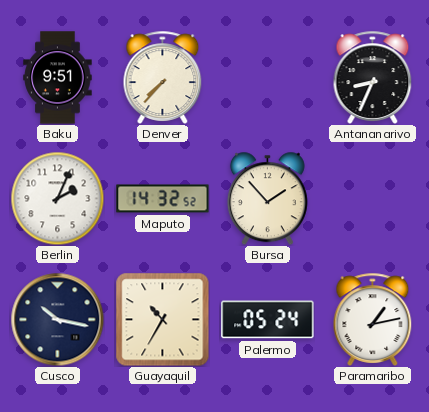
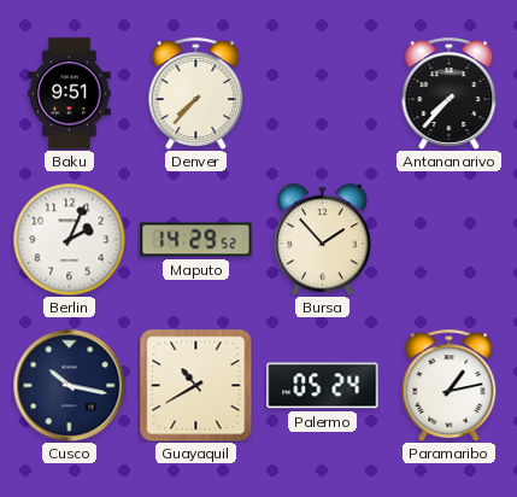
Antananarivo: 8:34 -> 7:37
Maputo: 14:32 -> 14:29
Guayaquil: 10:35 -> 10:40
